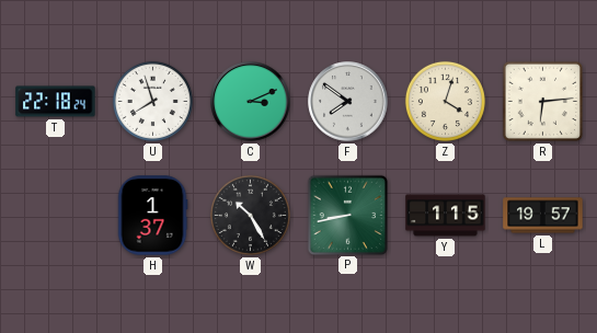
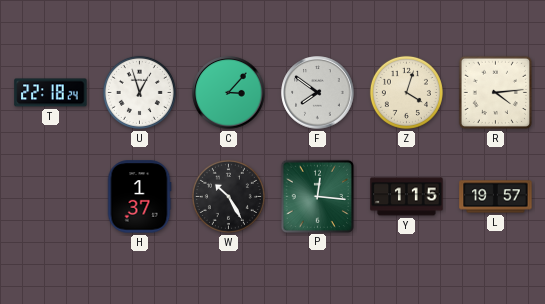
U: 7:57 -> 12:57
C: 3:11 -> 3:07
R: 6:14 -> 4:14
P: 8:43 -> 12:16
